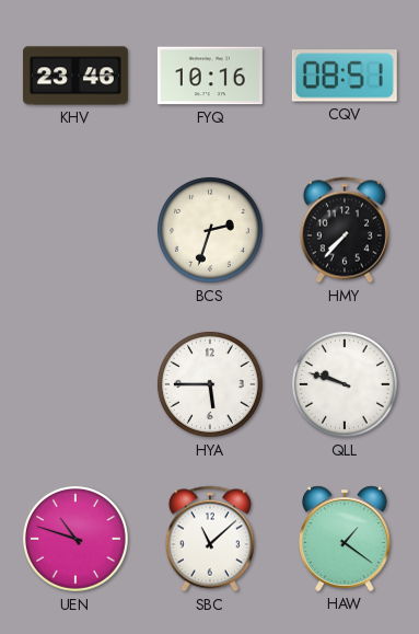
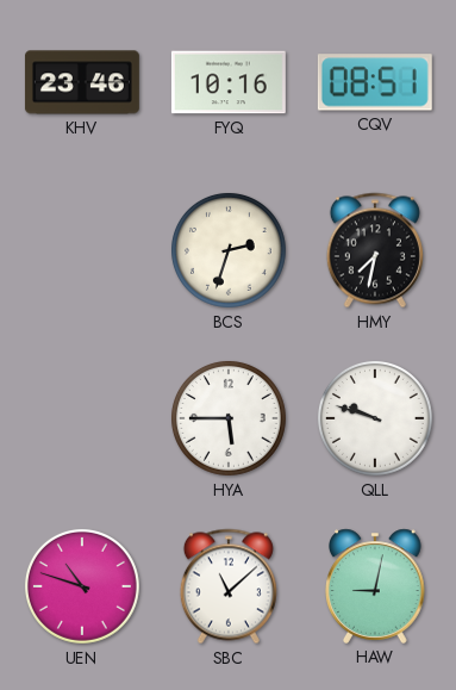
HMY: 7:37 -> 7:32
HAW: 1:21 -> 9:02
